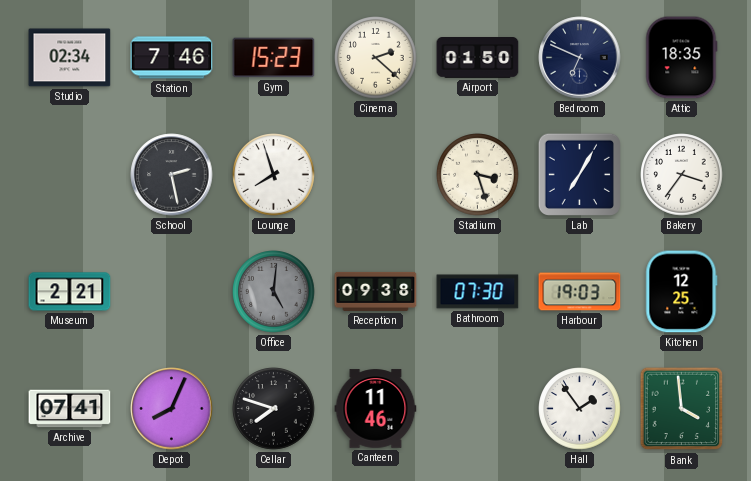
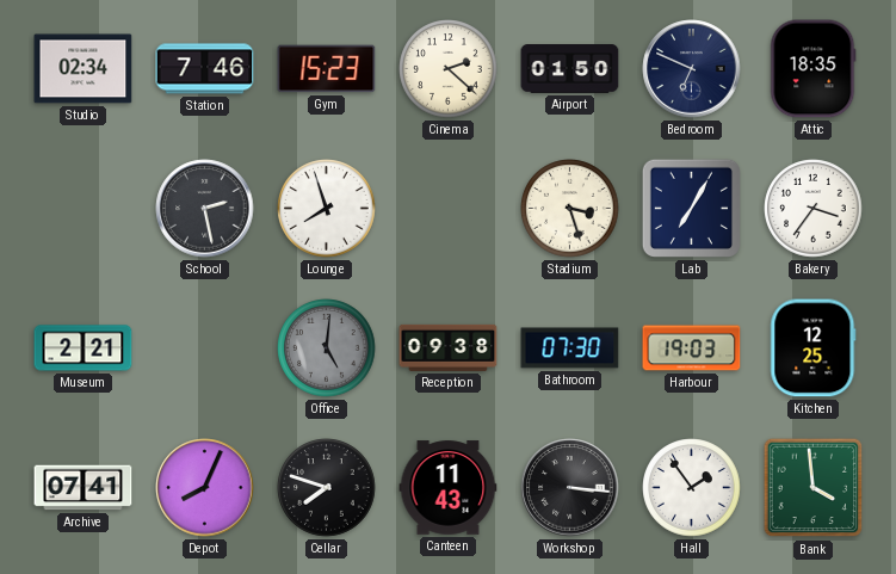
Canteen: 11:46 -> 11:43
Workshop: none -> 3:16
